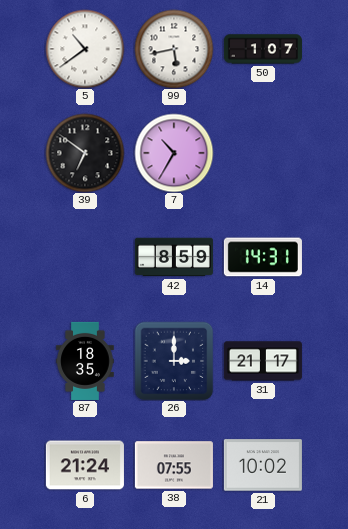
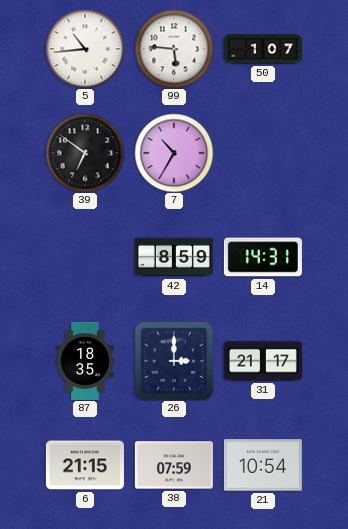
5: 10:39 -> 10:44
99: 5:43 -> 5:46
6: 21:24 -> 21:15
38: 07:55 -> 07:59
21: 10:02 -> 10:54
